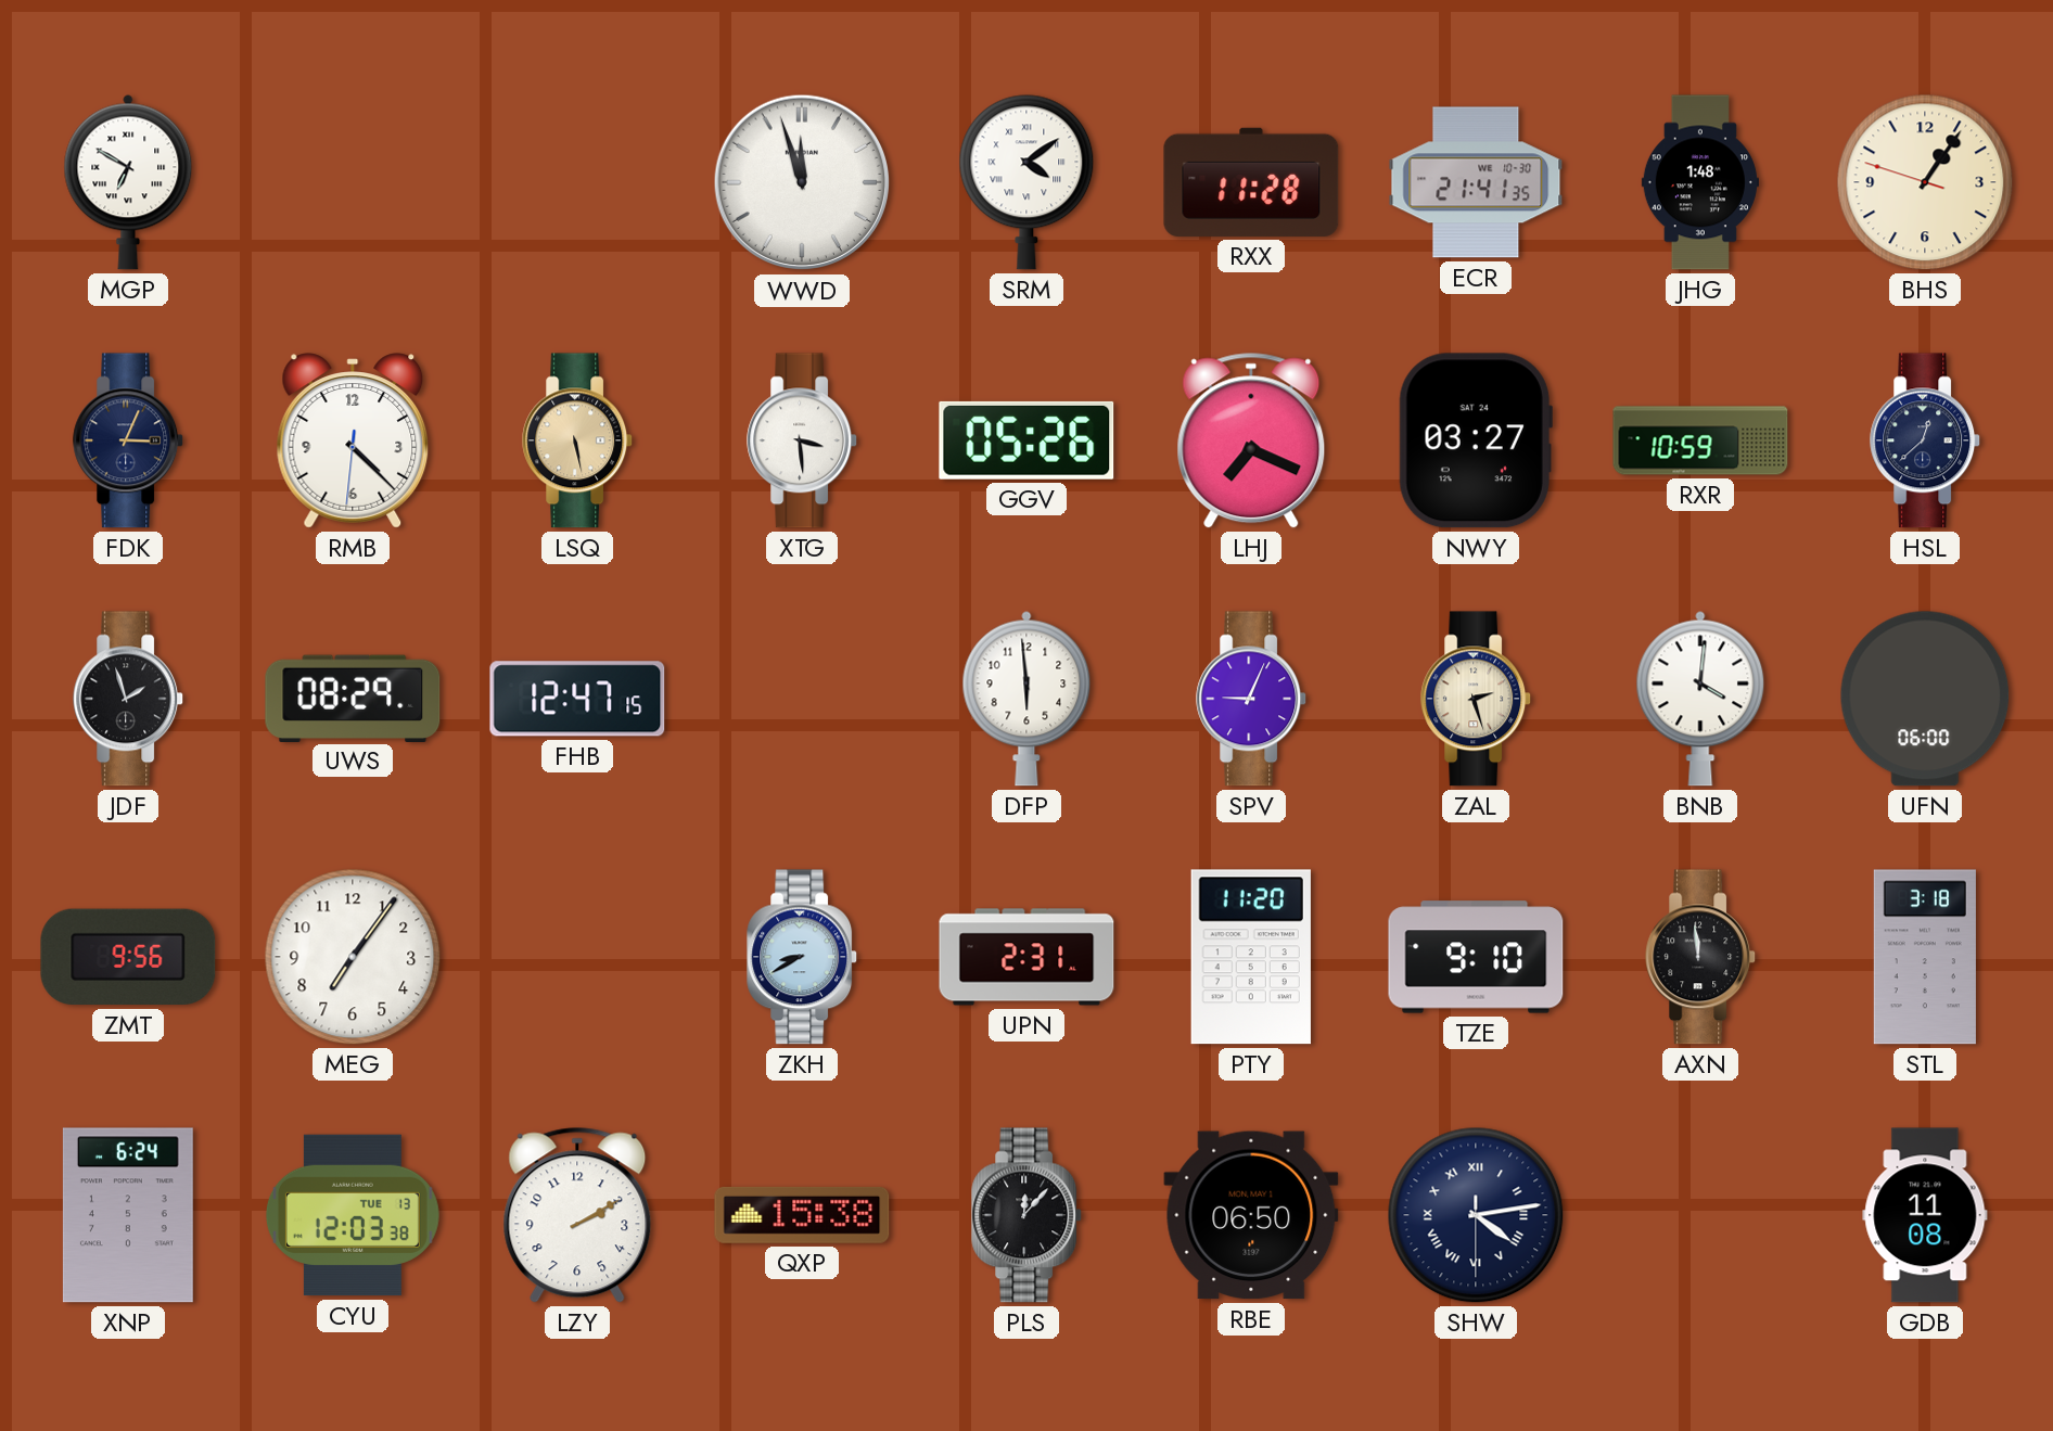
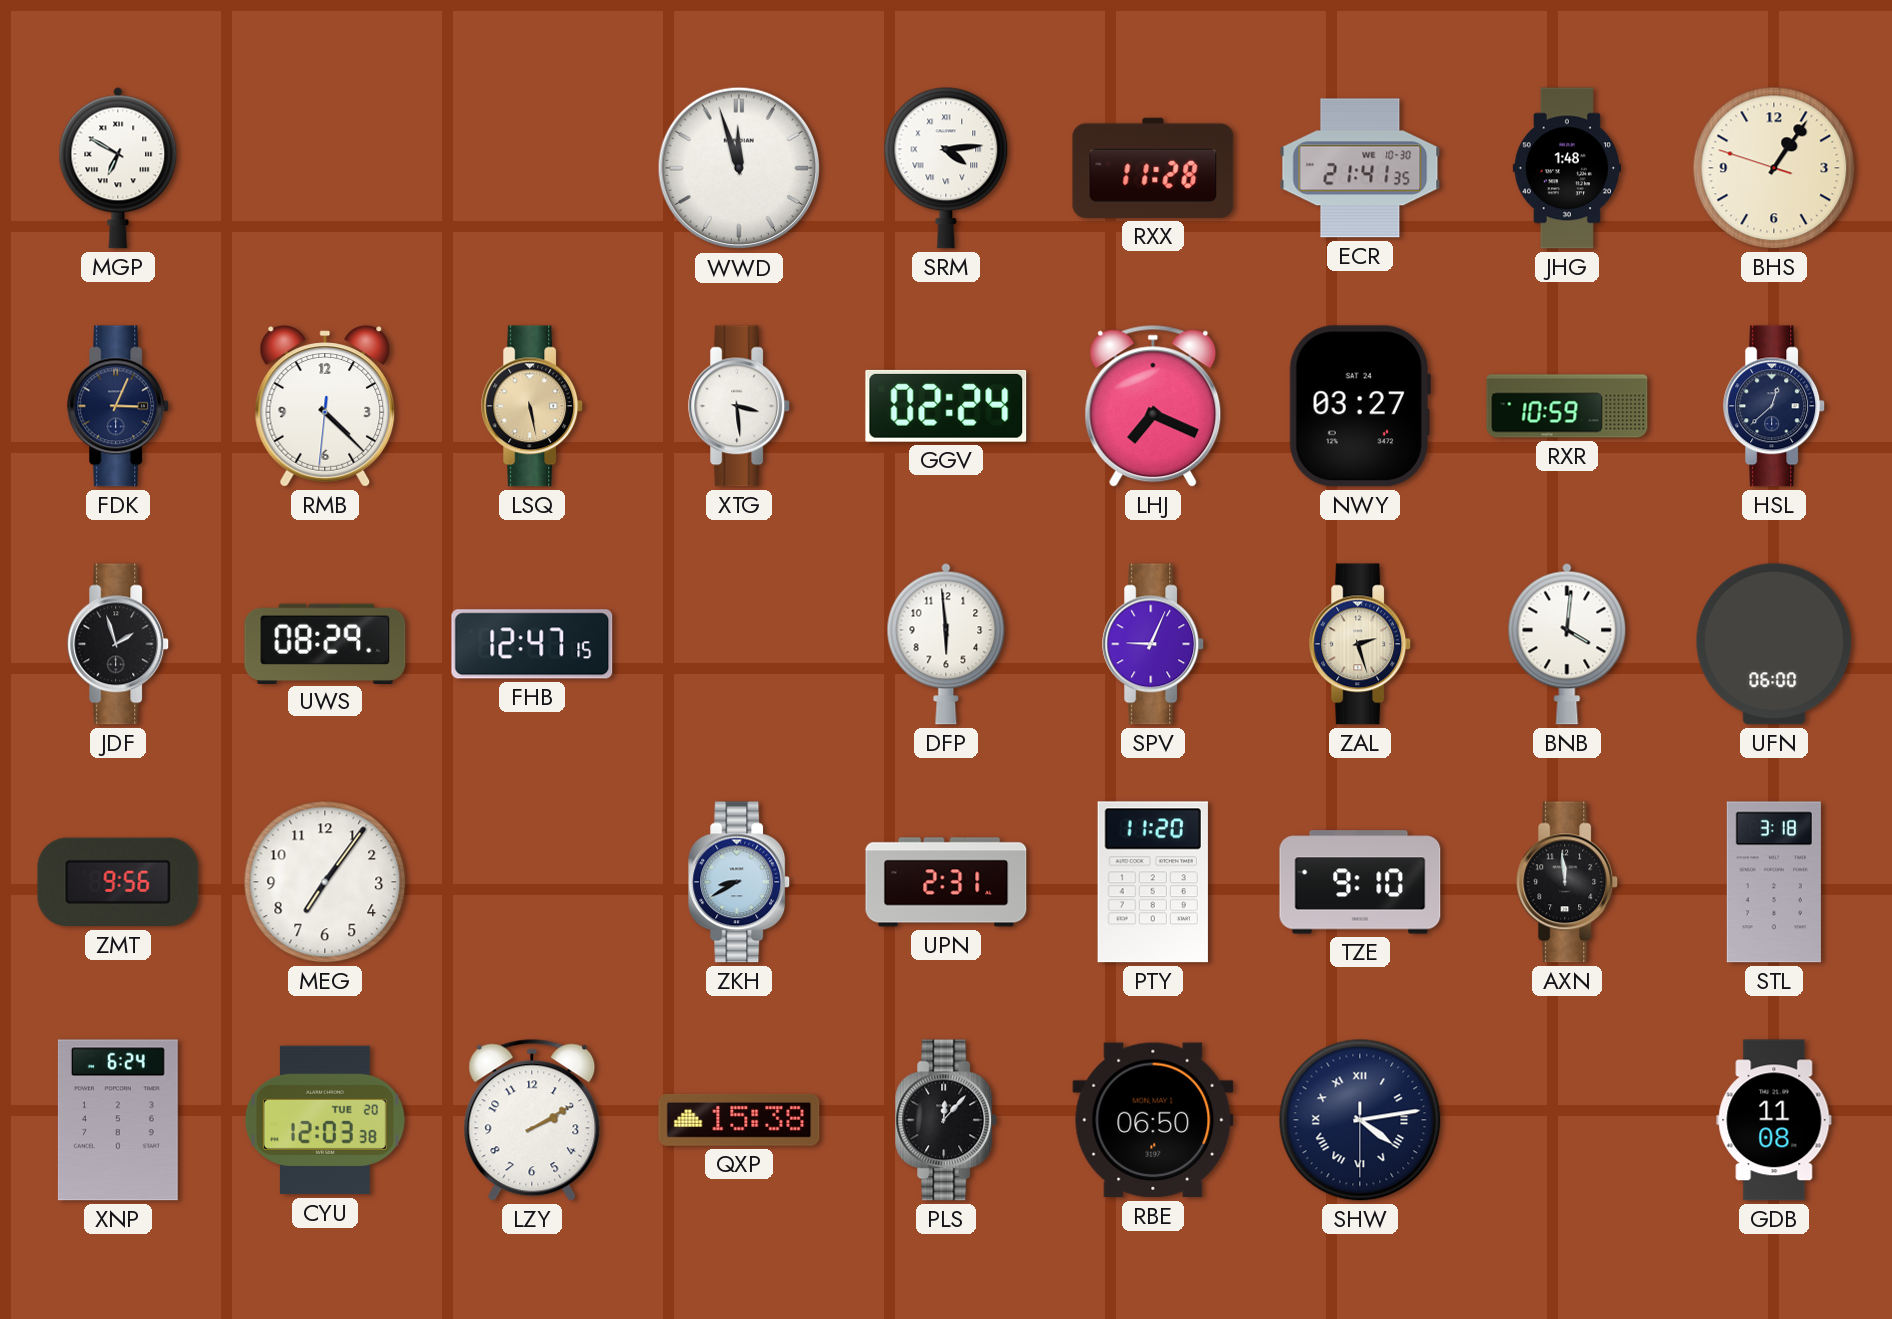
SRM: 4:09 -> 4:14
GGV: 05:26 -> 02:24
CYU date: TUE 13 -> TUE 20
